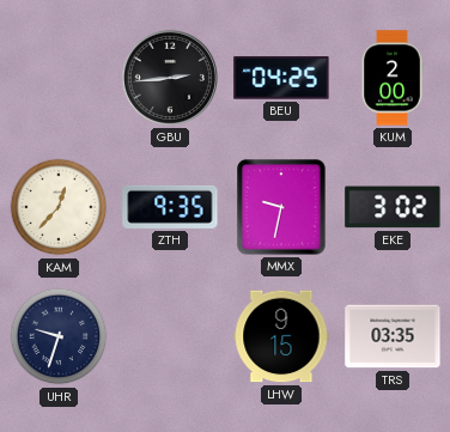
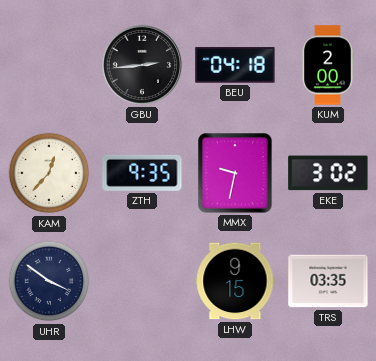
BEU: 04:25 -> 04:18
UHR: 9:33 -> 3:51
